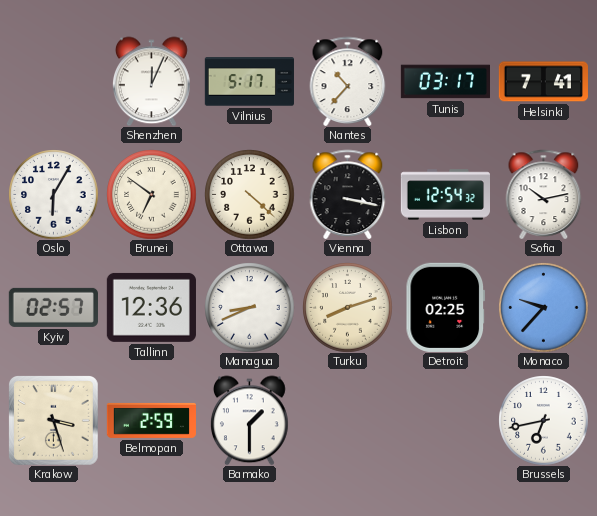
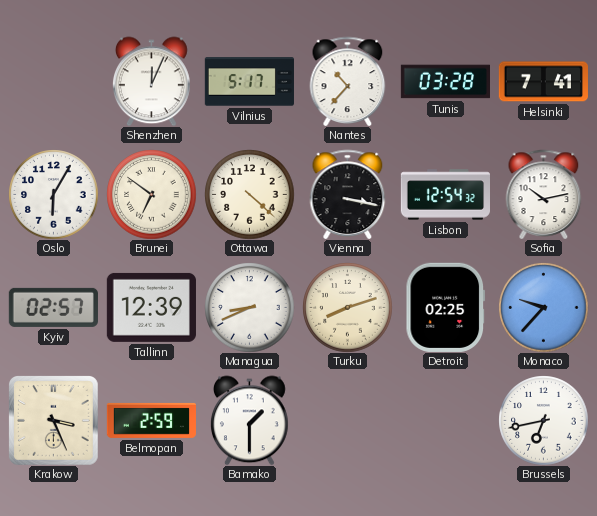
Tunis: 03:17 -> 03:28
Tallinn: 12:36 -> 12:39
Krakow: 3:27 -> 3:26
